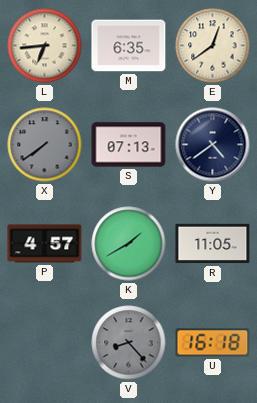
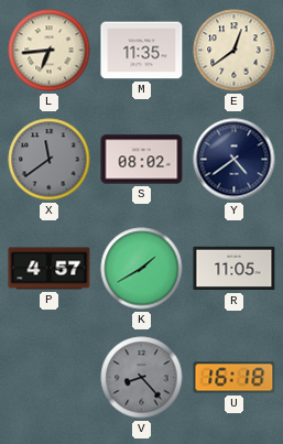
M: 6:35 -> 11:35
X: 7:39 -> 11:39
S: 07:13 -> 08:02
